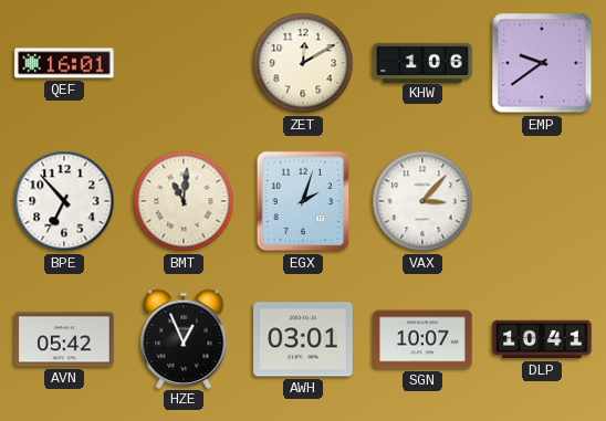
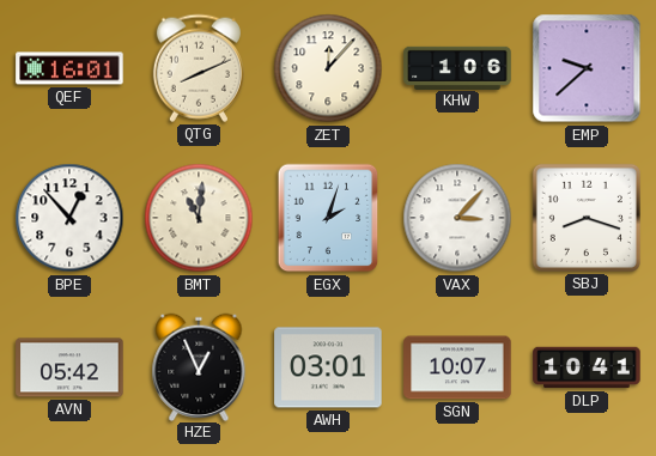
QTG: none -> 8:11
ZET: 12:10 -> 12:07
EMP: 9:39 -> 9:38
BPE: 6:53 -> 12:53
SBJ: none -> 8:18
